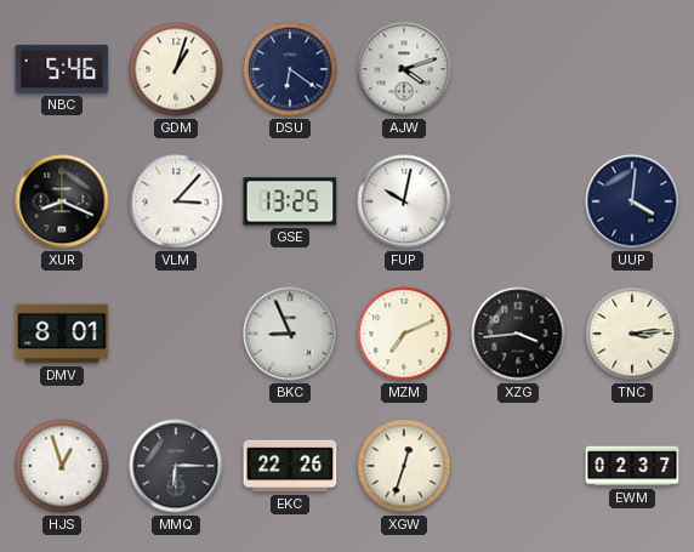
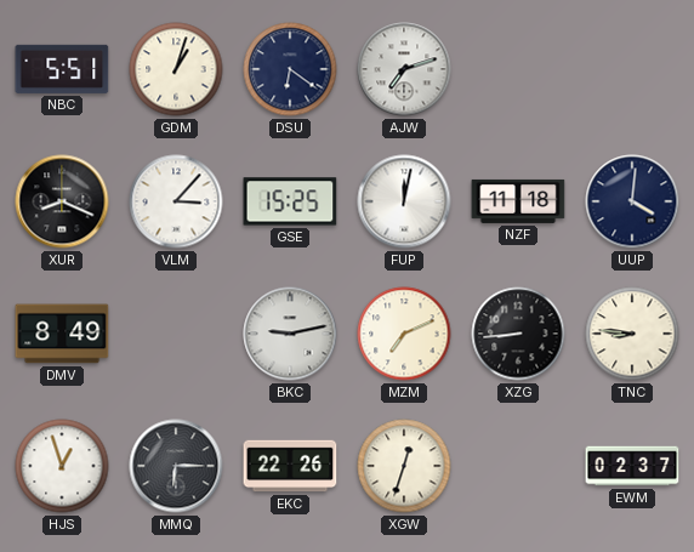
NBC: 5:46 -> 5:51
AJW: 4:12 -> 7:12
GSE: 13:25 -> 15:25
FUP: 10:02 -> 12:02
NZF: none -> 11:18
DMV: 8:01 -> 8:49
BKC: 8:56 -> 9:13
XZG: 3:44 -> 8:44
TNC: 3:14 -> 8:46
